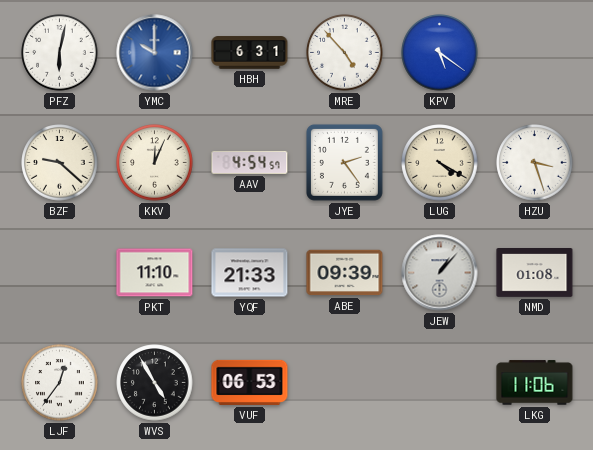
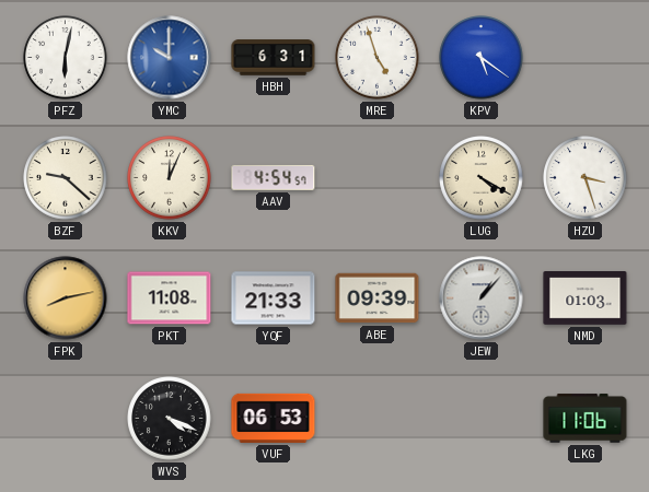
MRE: 4:53 -> 4:57
JYE: 2:24 -> none
FPK: none -> 8:13
PKT: 11:10 -> 11:08
NMD: 01:08 -> 01:03
LJF: 12:36 -> none
WVS: 4:55 -> 4:19
